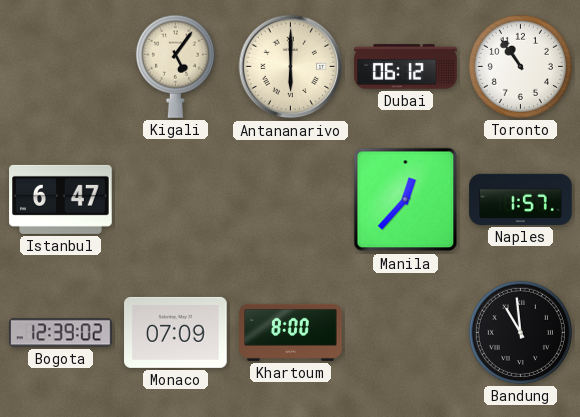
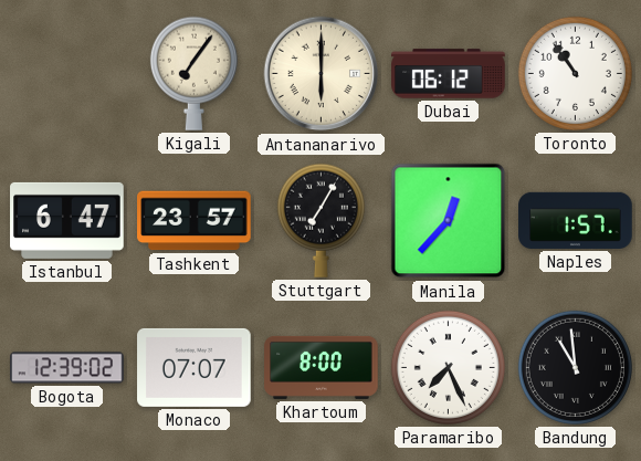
Kigali: 5:06 -> 7:06
Tashkent: none -> 23:57
Stuttgart: none -> 7:05
Monaco: 07:09 -> 07:07
Paramaribo: none -> 7:26
